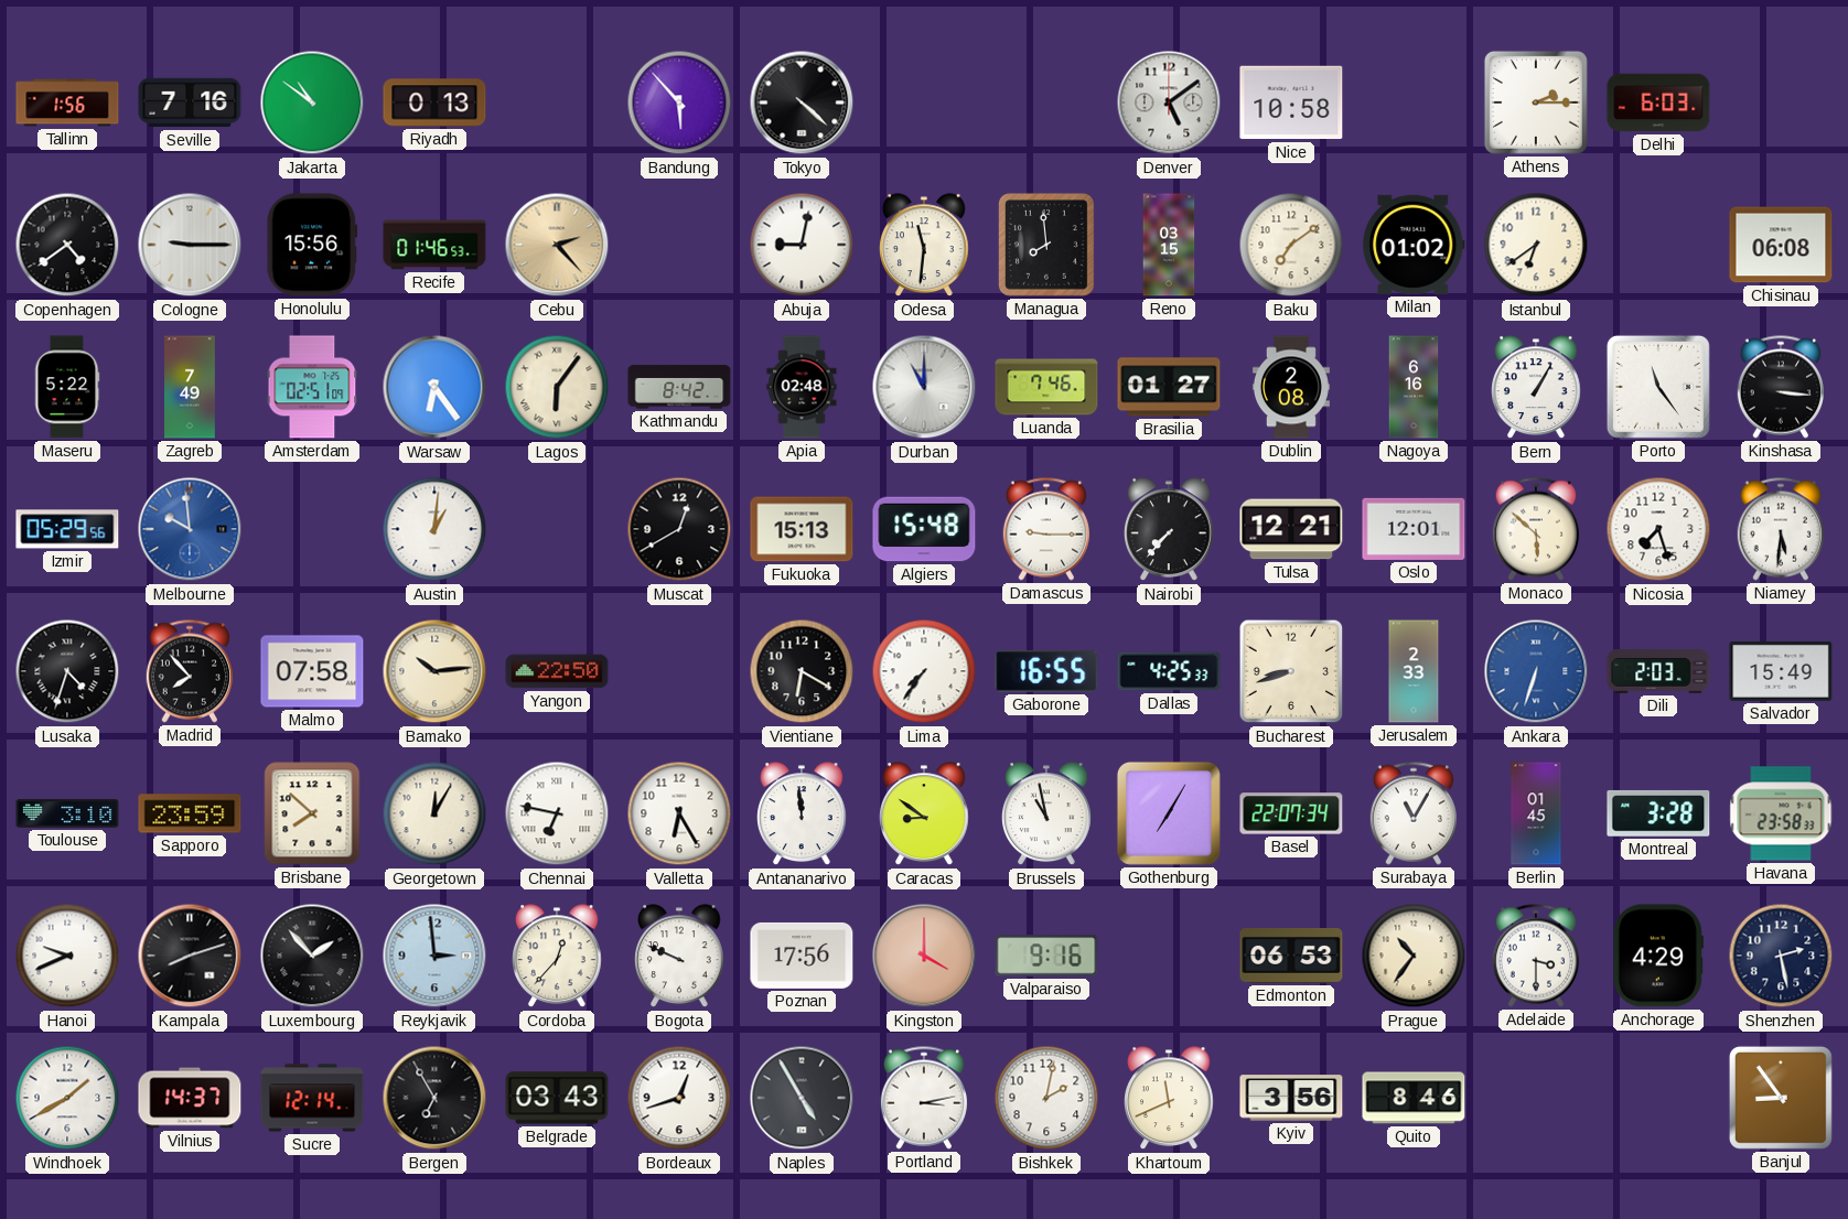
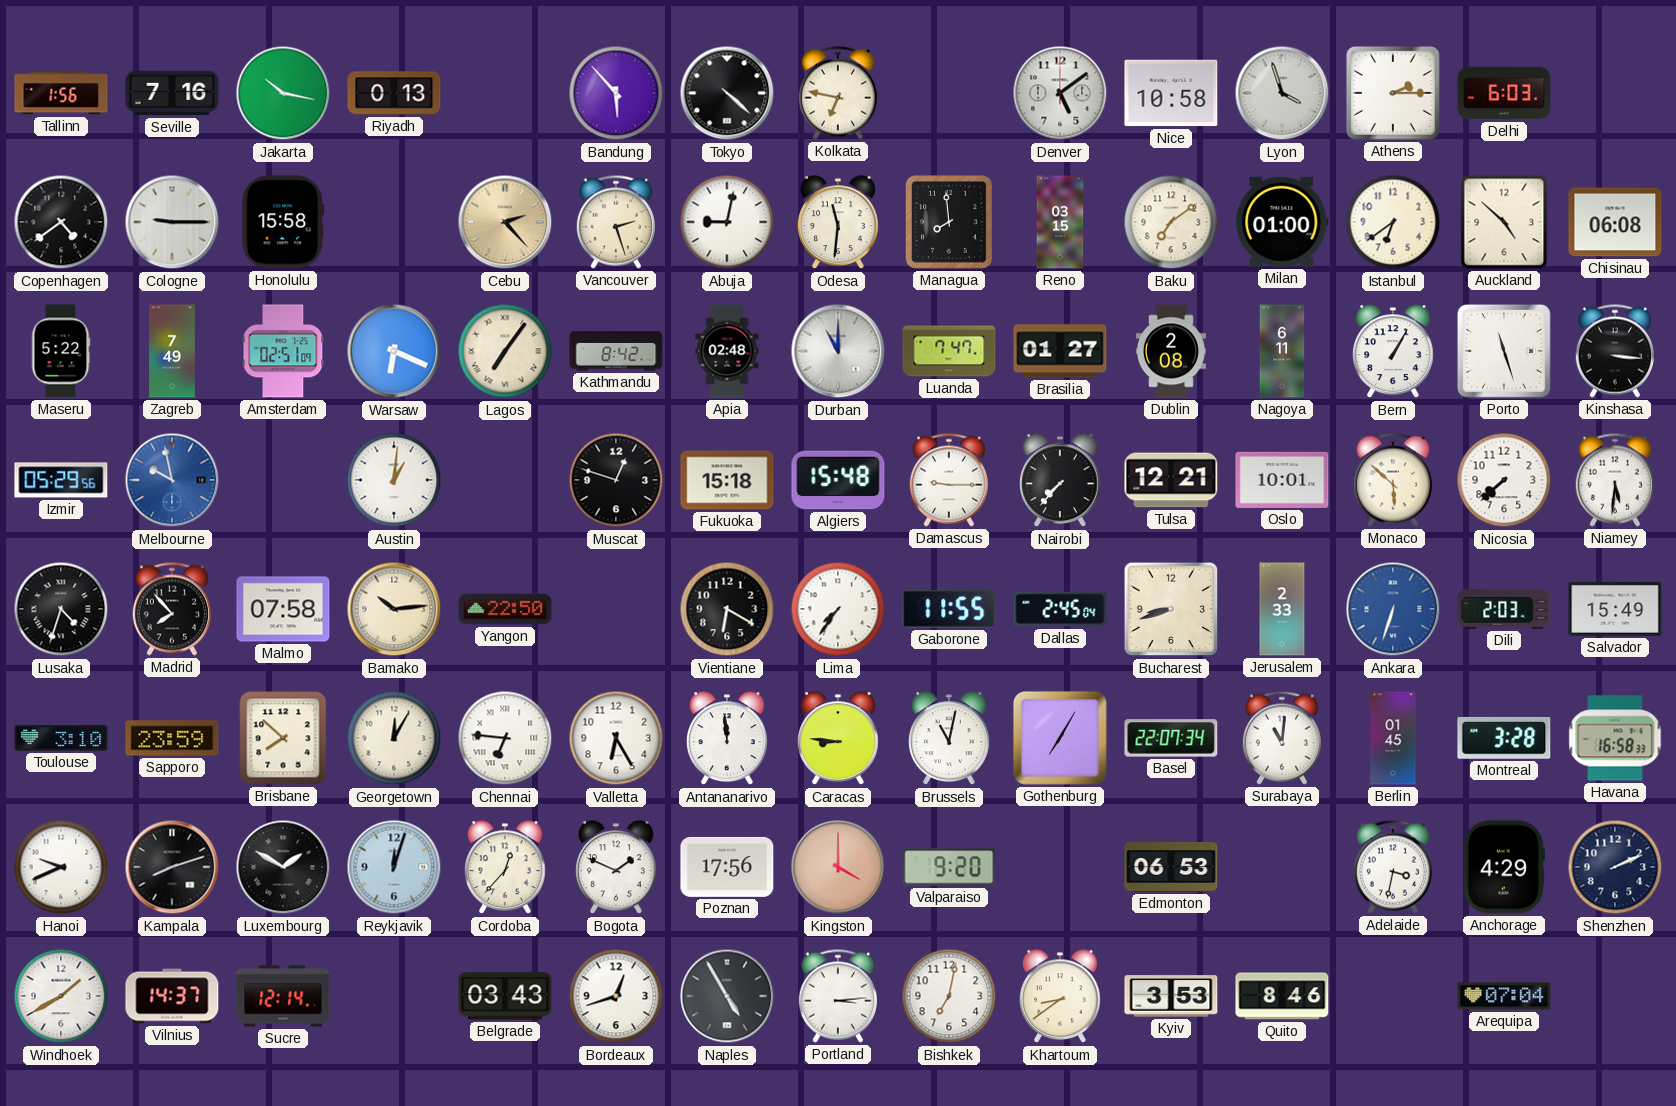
Jakarta: 10:51 -> 10:17
Kolkata: none -> 6:47
Lyon: none -> 3:57
Honolulu: 15:56 -> 15:58
Recife: 01:46 -> none
Vancouver: none -> 2:27
Milan: 01:02 -> 01:00
Auckland: none -> 4:52
Warsaw: 6:24 -> 6:19
Lagos: 6:06 -> 7:06
Luanda: 7:46 -> 7:47
Nagoya: 6:16 -> 6:11
Porto: 11:24 -> 11:27
Melbourne: 9:59 -> 9:58
Muscat: 12:40 -> 12:48
Fukuoka: 15:13 -> 15:18
Oslo: 12:01 -> 10:01
Nicosia: 7:27 -> 7:38
Gaborone: 16:55 -> 11:55
Dallas: 4:25 -> 2:45
Chennai: 6:47 -> 6:46
Caracas: 8:51 -> 8:46
Brussels: 10:58 -> 11:02
Surabaya: 11:05 -> 11:01
Havana: 23:58 -> 16:58
Luxembourg: 1:53 -> 1:50
Reykjavik: 2:59 -> 12:03
Bogota: 9:49 -> 1:49
Valparaiso: 9:16 -> 9:20
Prague: 10:36 -> none
Adelaide: 3:30 -> 3:32
Shenzhen: 2:28 -> 2:11
Bergen: 6:55 -> none
Portland: 3:13 -> 3:14
Bishkek: 2:02 -> 7:02
Khartoum: 11:41 -> 8:39
Kyiv: 3:56 -> 3:53
Arequipa: none -> 07:04
Banjul: 8:54 -> none
